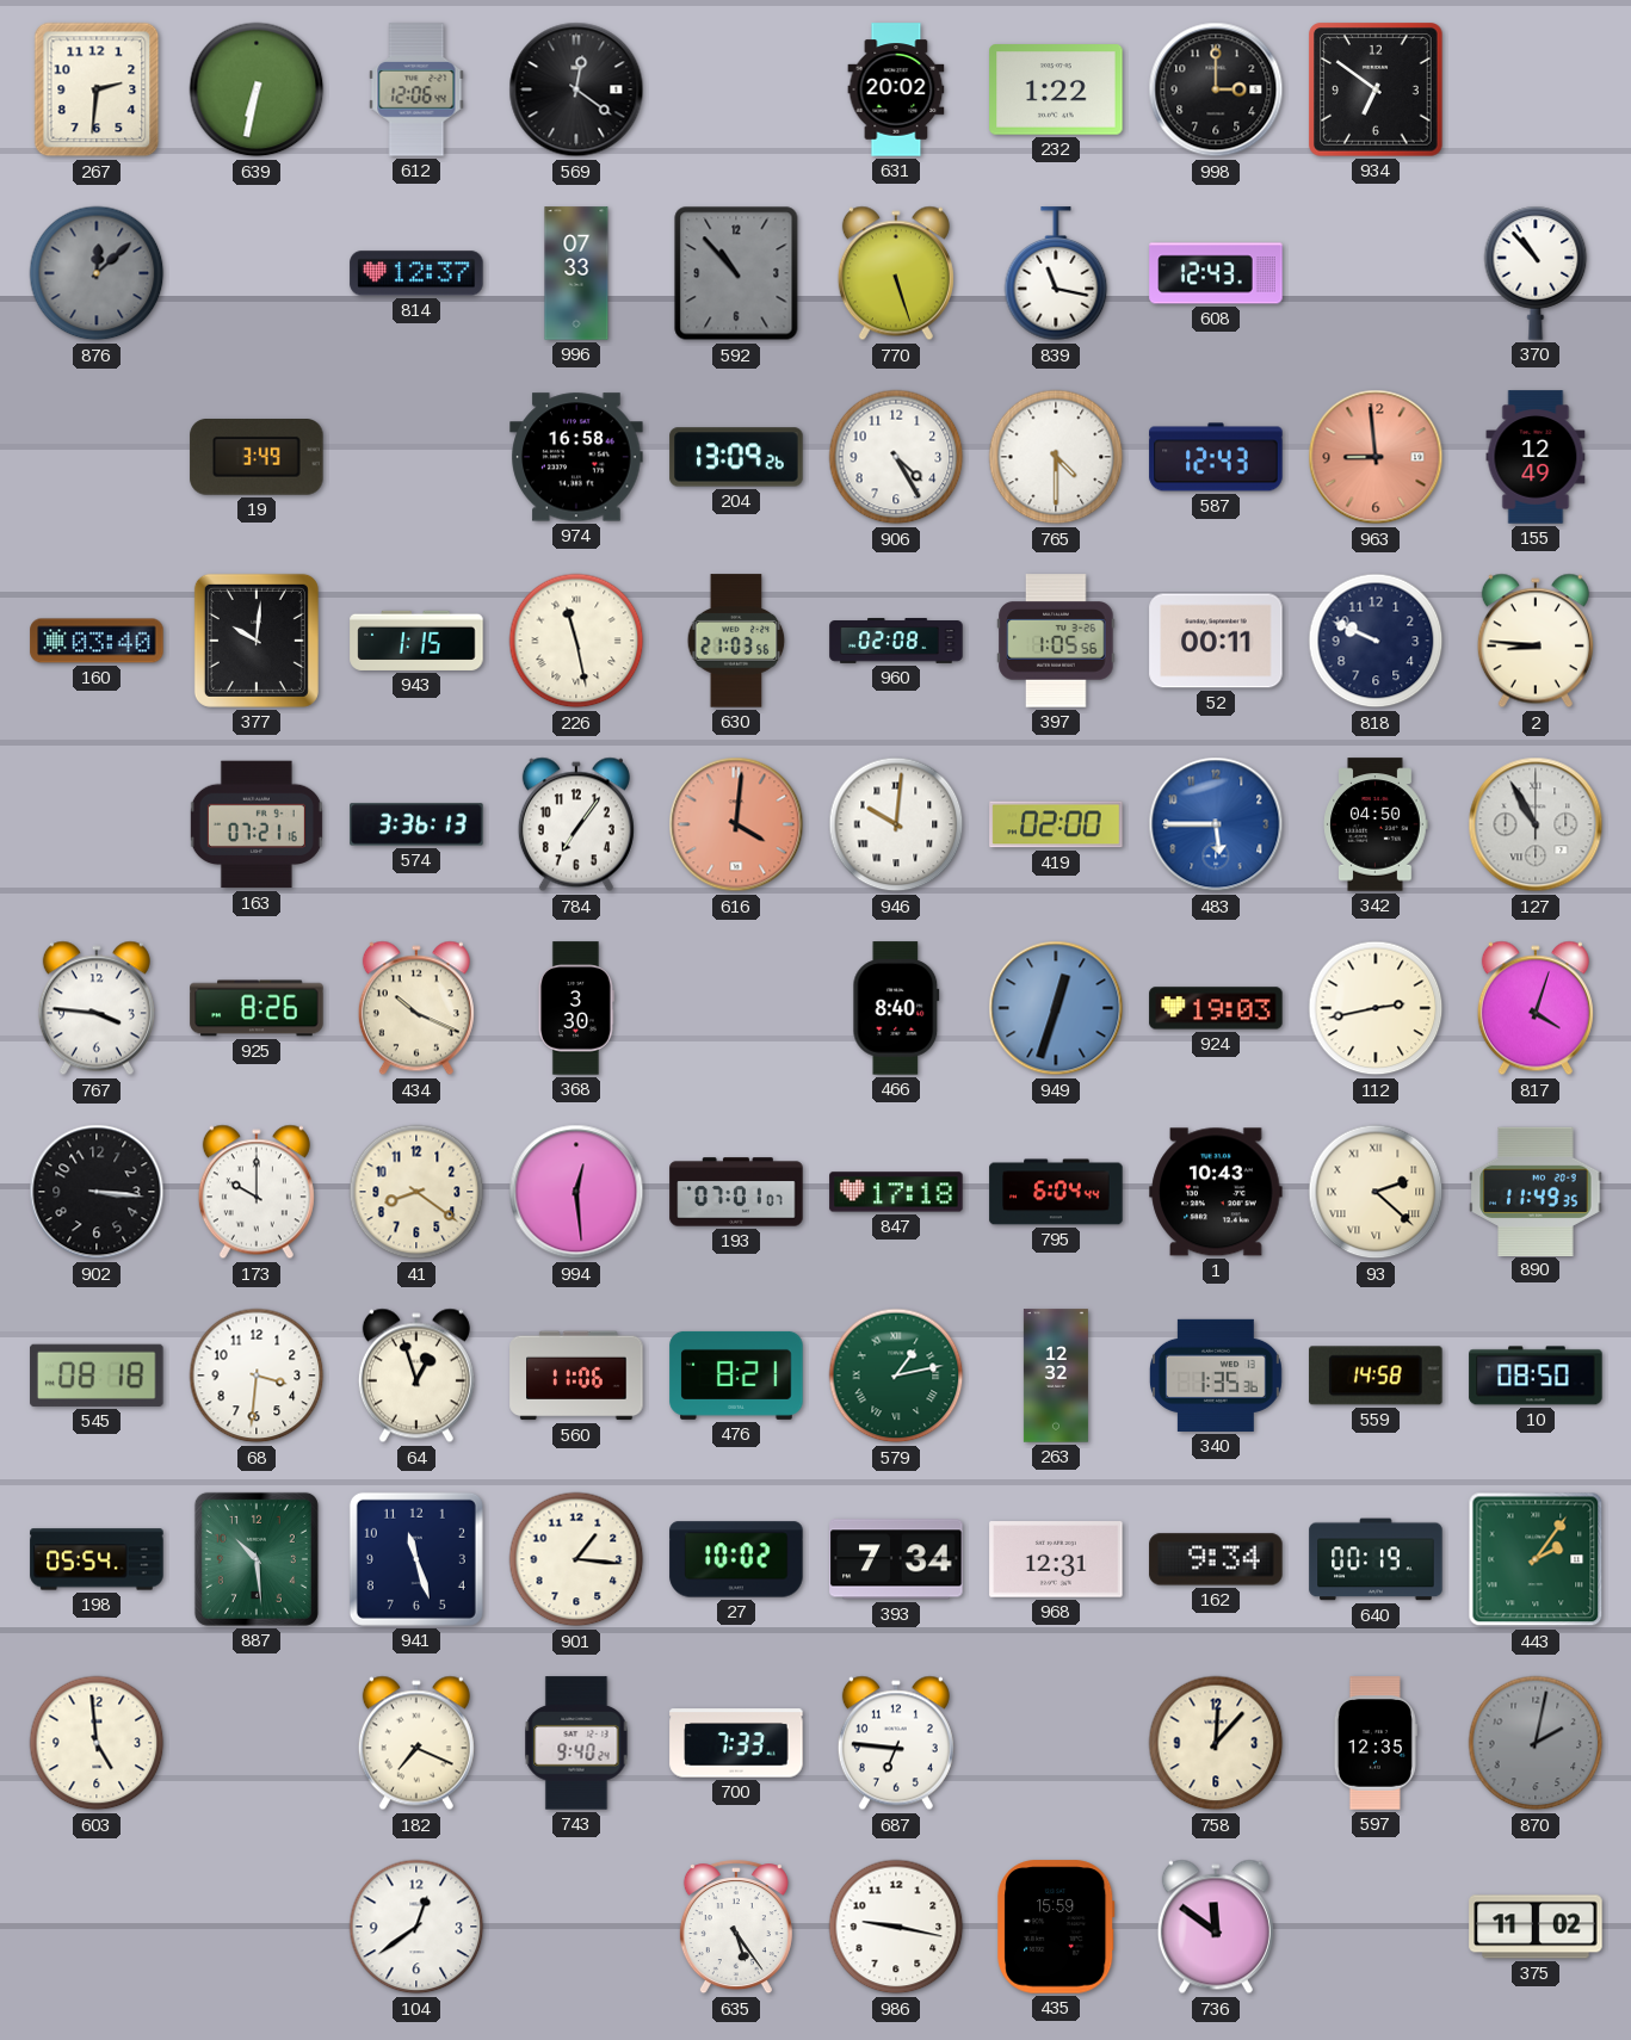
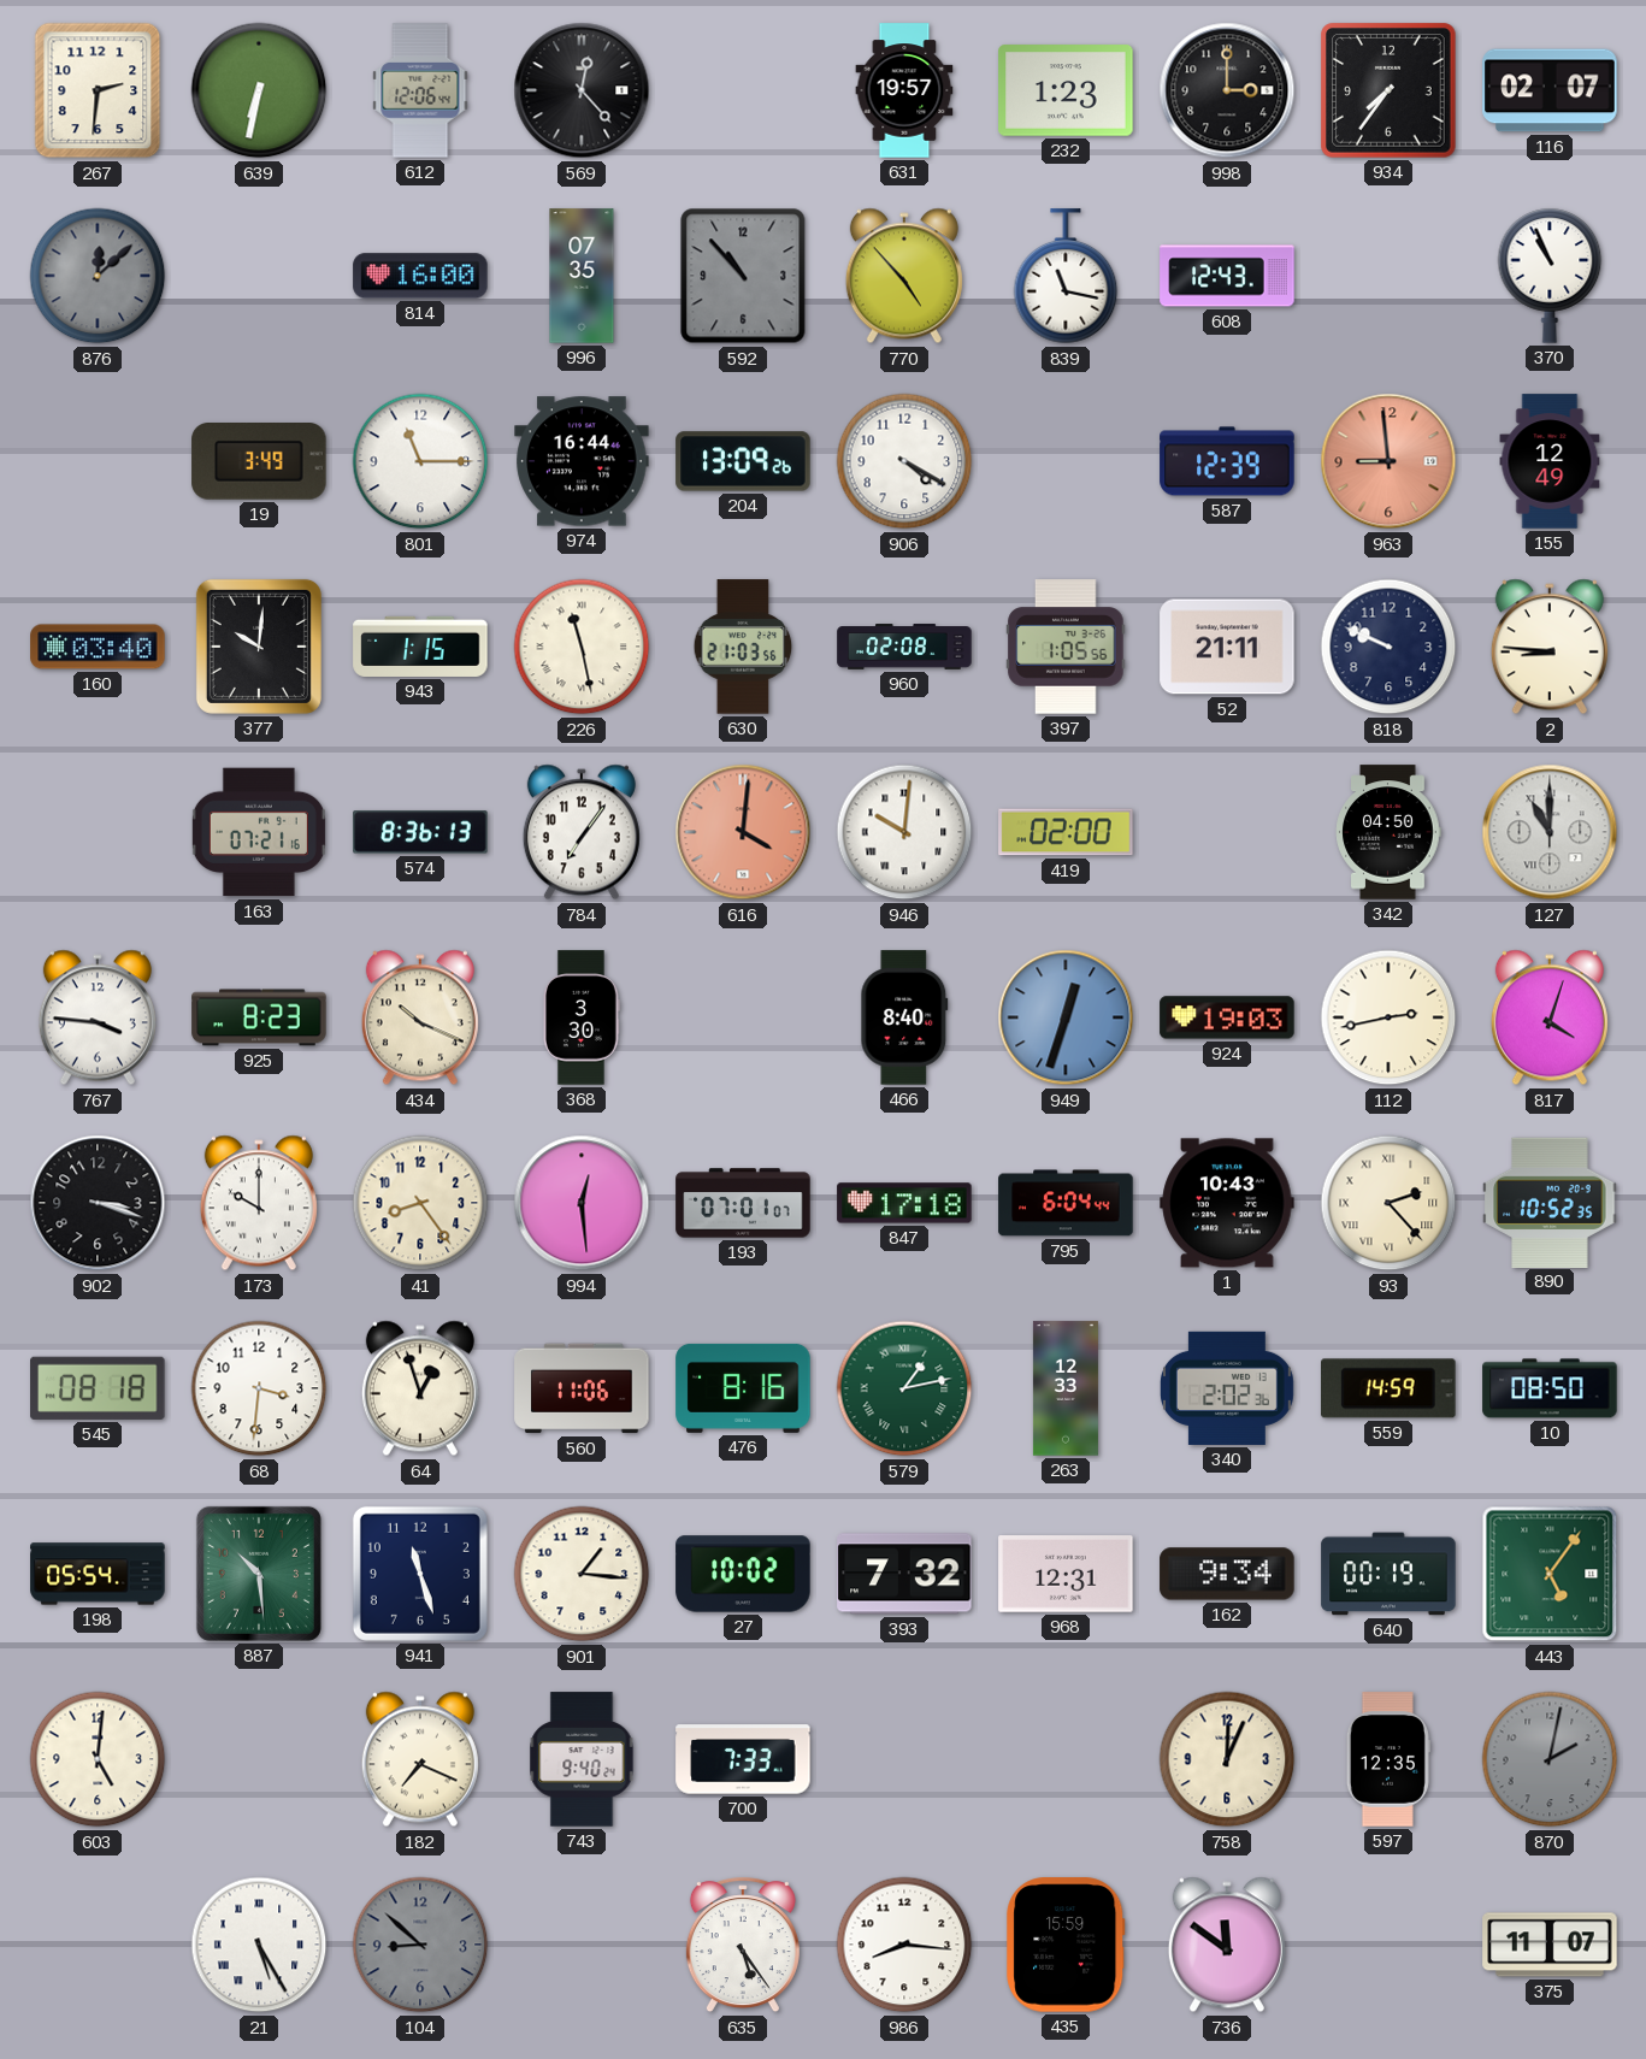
569: 12:21 -> 12:23
631: 20:02 -> 19:57
232: 1:22 -> 1:23
934: 6:51 -> 7:36
116: none -> 02:07
814: 12:37 -> 16:00
996: 07:33 -> 07:35
770: 5:27 -> 4:53
370: 10:53 -> 10:56
801: none -> 11:15
974: 16:58 -> 16:44
906: 4:25 -> 4:20
765: 4:30 -> none
587: 12:43 -> 12:39
52: 00:11 -> 21:11
574: 3:36 -> 8:36
483: 5:45 -> none
127: 10:55 -> 11:00
925: 8:26 -> 8:23
902: 3:16 -> 3:18
41: 8:21 -> 8:24
93: 2:22 -> 2:23
890: 11:49 -> 10:52
476: 8:21 -> 8:16
263: 12:32 -> 12:33
340: 1:35 -> 2:02
559: 14:58 -> 14:59
393: 7:34 -> 7:32
443: 2:06 -> 5:06
603: 4:59 -> 5:01
687: 6:46 -> none
758: 12:07 -> 12:04
21: none -> 5:25
104: 12:39 -> 8:52
104 dial: white -> grey
986: 9:17 -> 8:16
375: 11:02 -> 11:07
